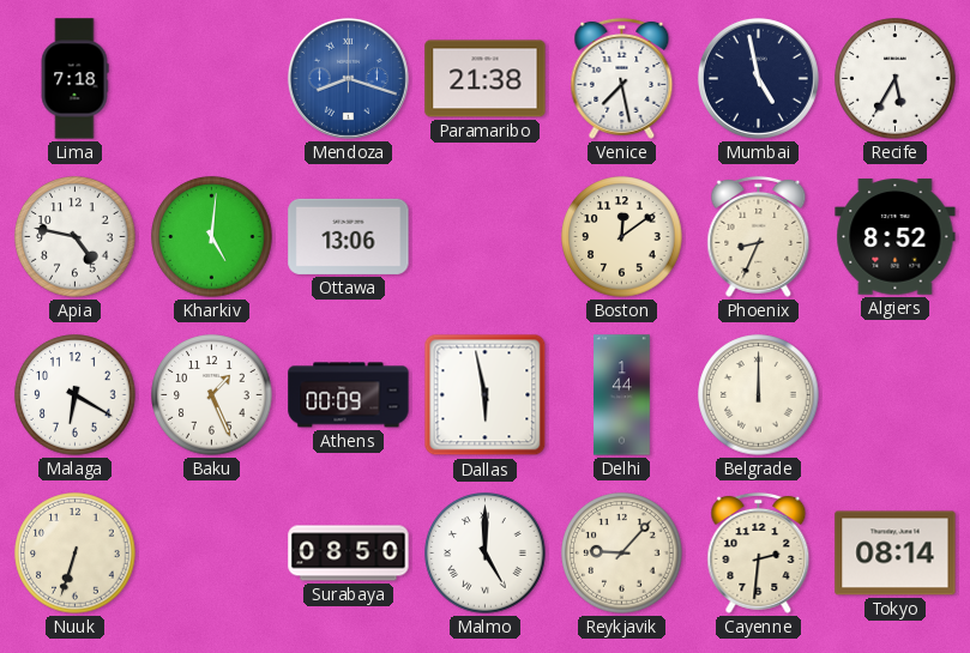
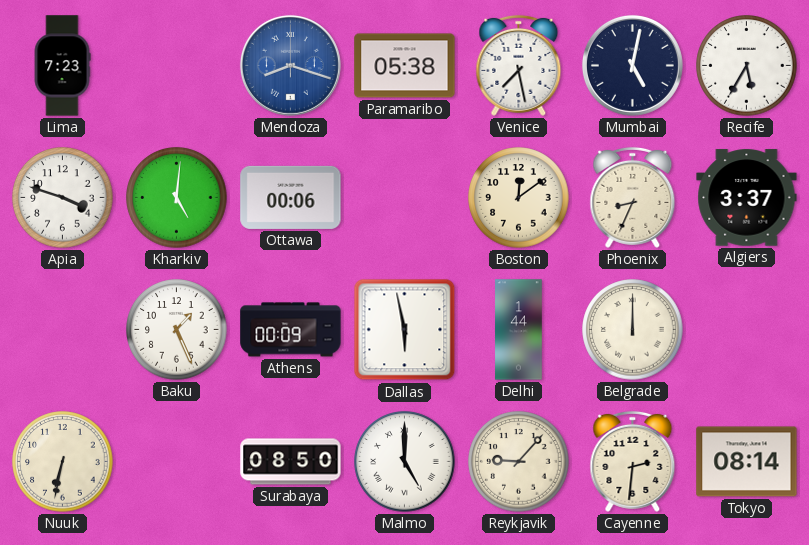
Lima: 7:18 -> 7:23
Paramaribo: 21:38 -> 05:38
Mumbai: 4:58 -> 5:02
Apia: 4:47 -> 3:48
Ottawa: 13:06 -> 00:06
Algiers: 8:52 -> 3:37
Malaga: 6:20 -> none
Nuuk: 6:33 -> 6:32
